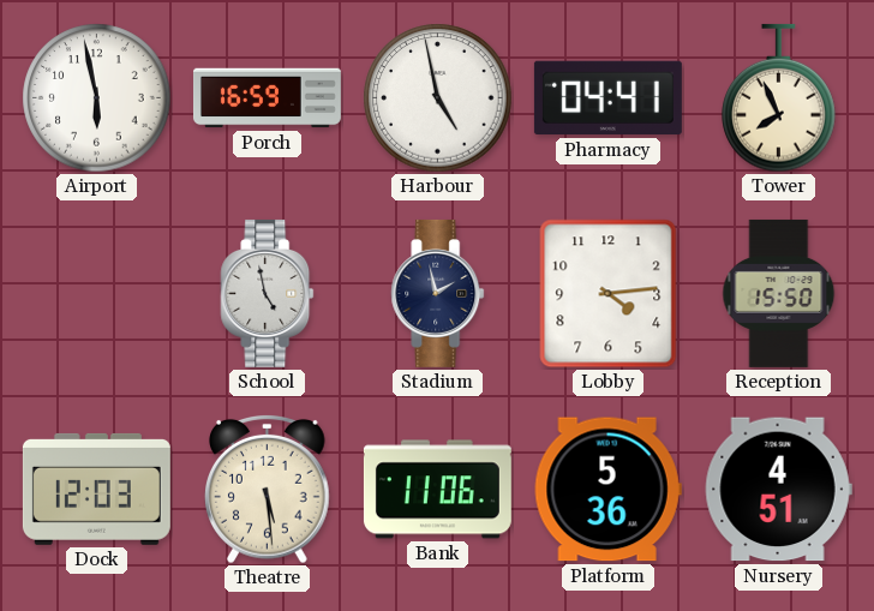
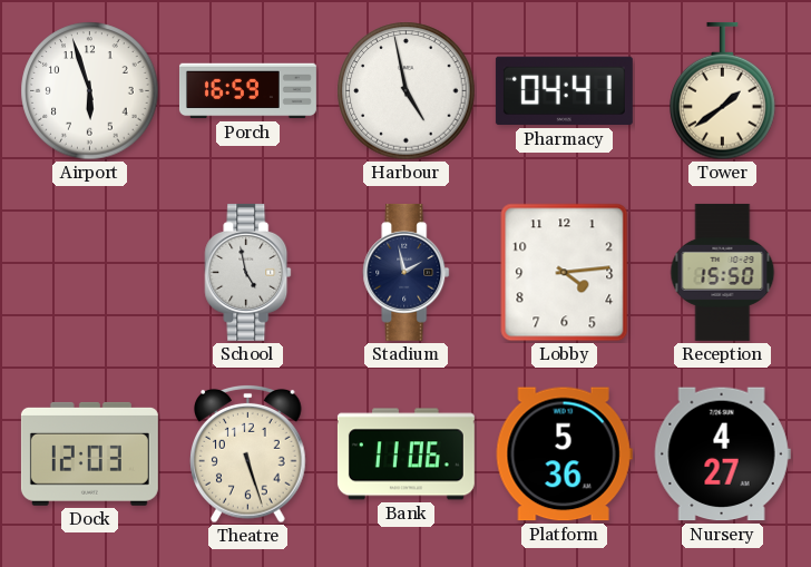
Airport: 5:58 -> 5:57
Tower: 7:56 -> 1:39
Theatre: 5:29 -> 5:27
Nursery: 4:51 -> 4:27
